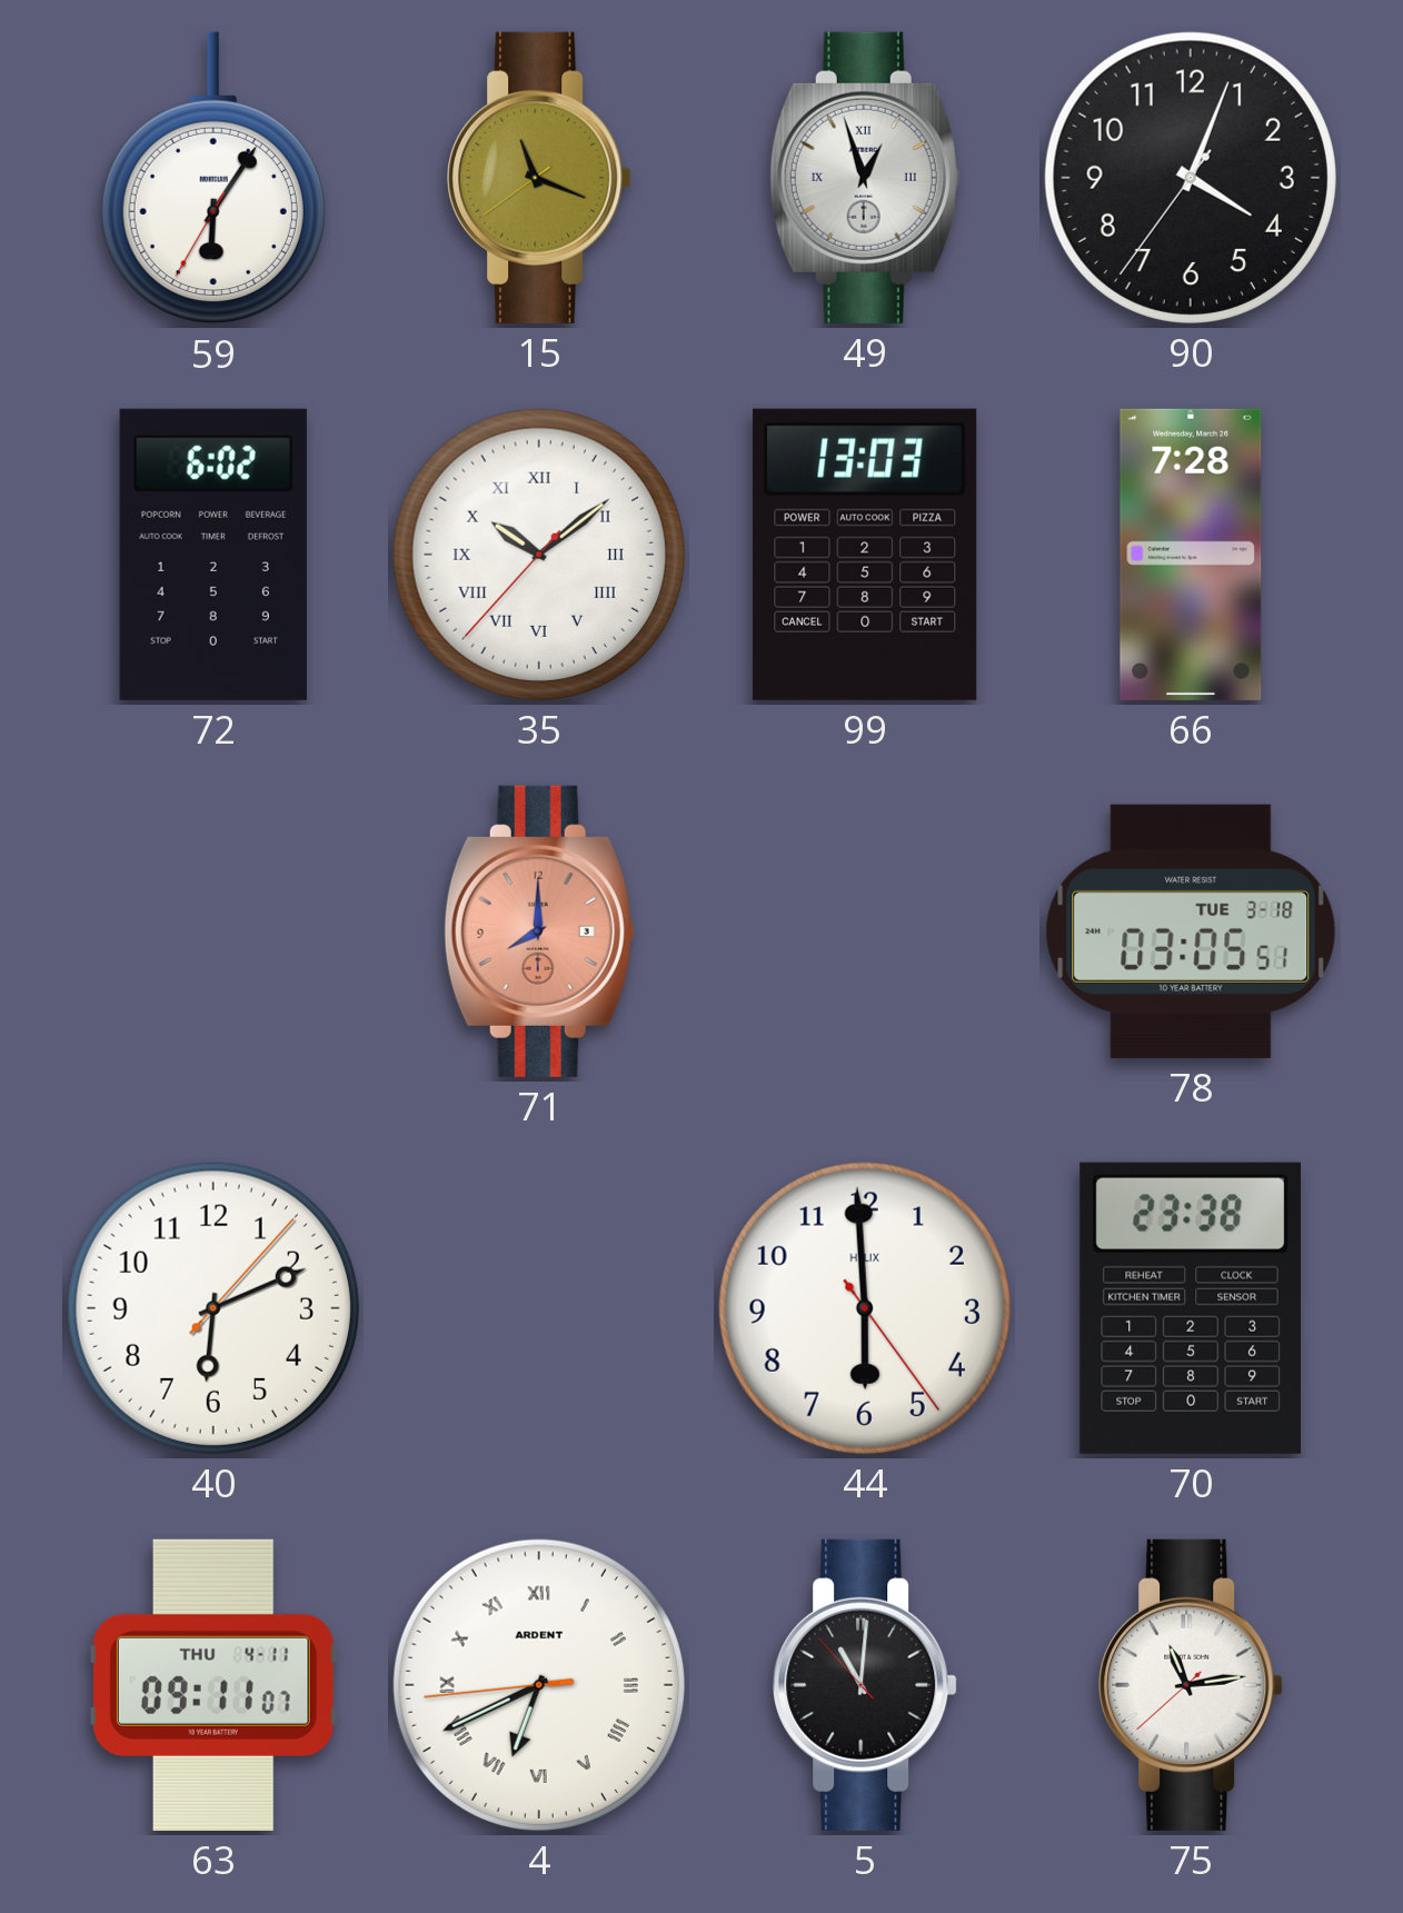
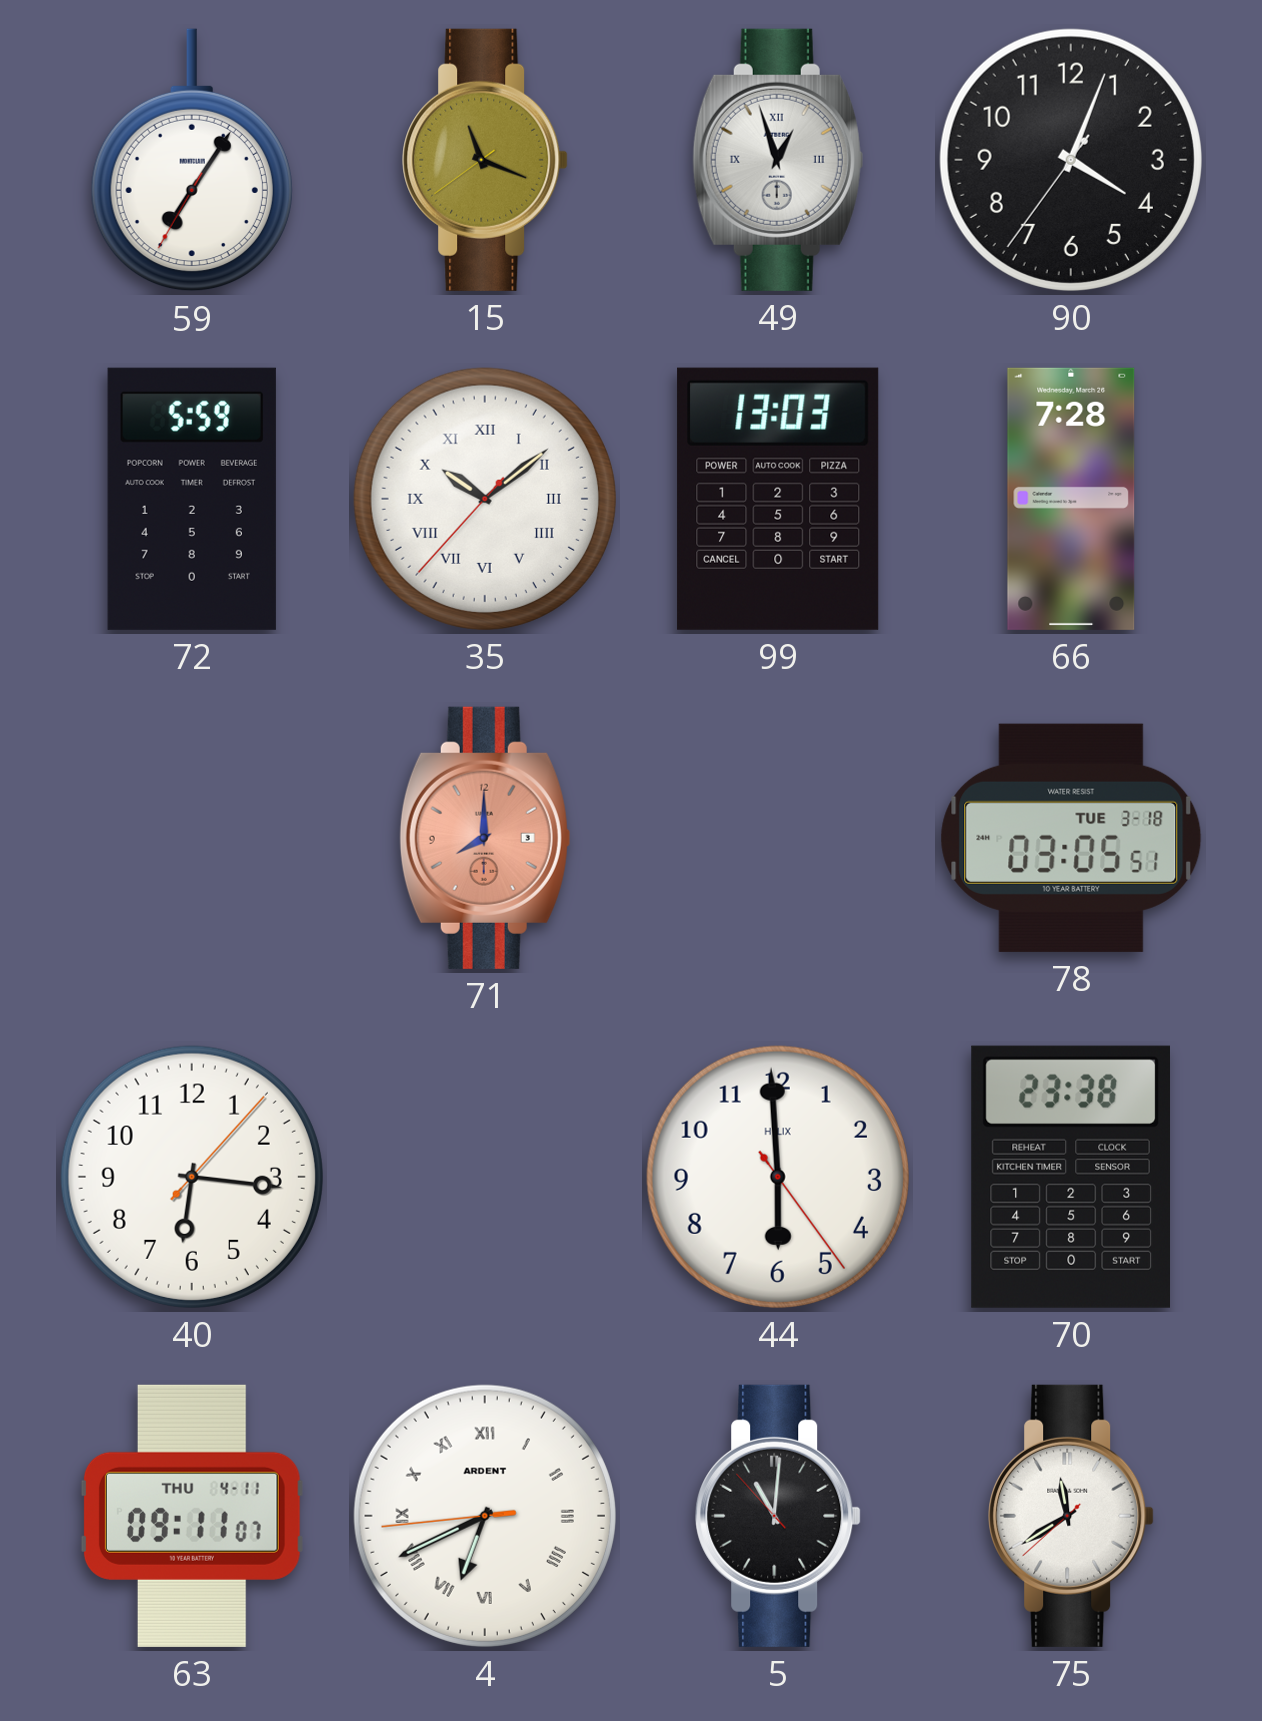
59: 6:05 -> 7:05
72: 6:02 -> 5:59
40: 6:11 -> 6:16
75: 11:13 -> 11:39
